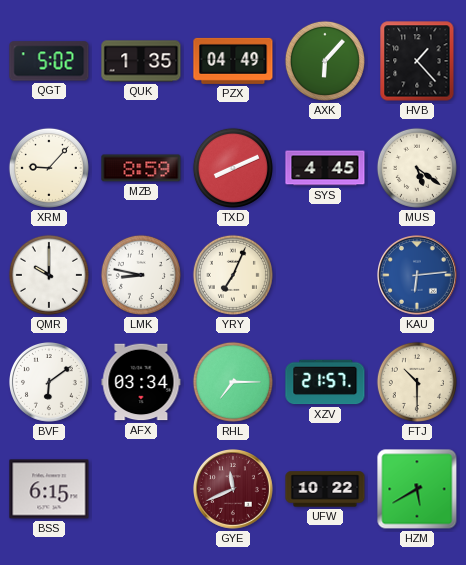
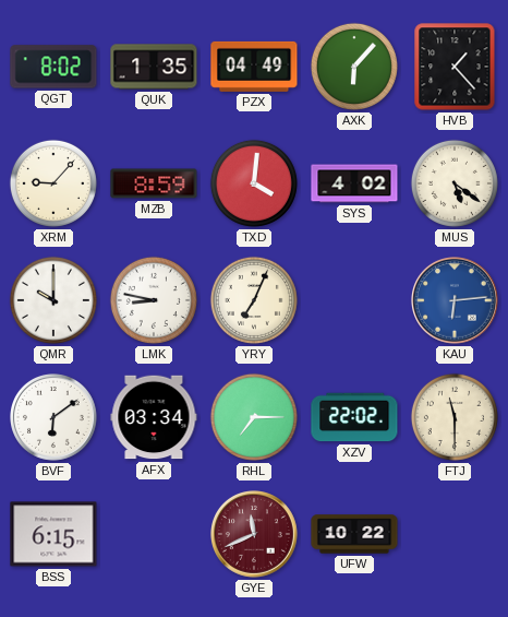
QGT: 5:02 -> 8:02
TXD: 8:11 -> 4:01
SYS: 4:45 -> 4:02
XZV: 21:57 -> 22:02
FTJ: 10:30 -> 11:30
HZM: 5:40 -> none
